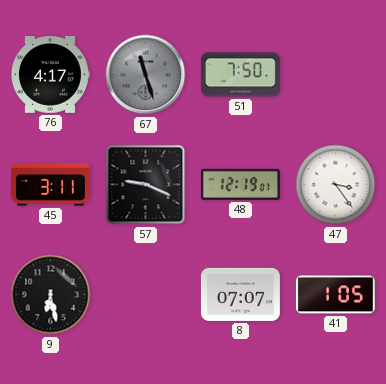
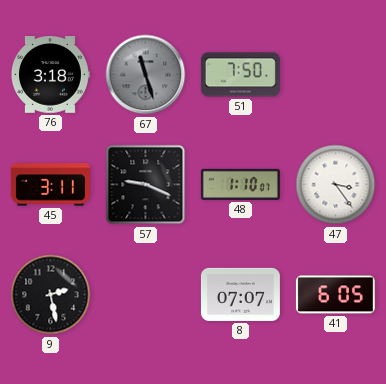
76: 4:17 -> 3:18
48: 12:19 -> 1:10
9: 6:28 -> 2:28
41: 1:05 -> 6:05
